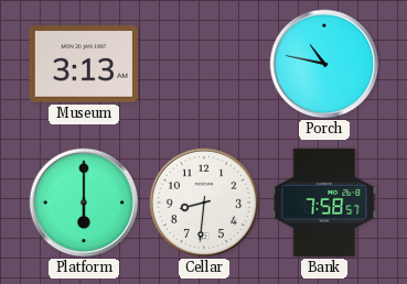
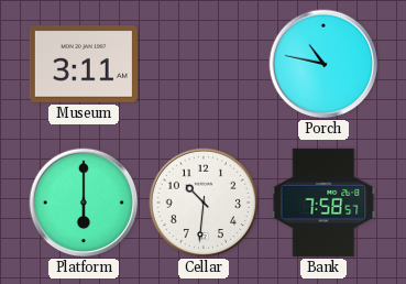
Museum: 3:13 -> 3:11
Cellar: 8:31 -> 10:31
